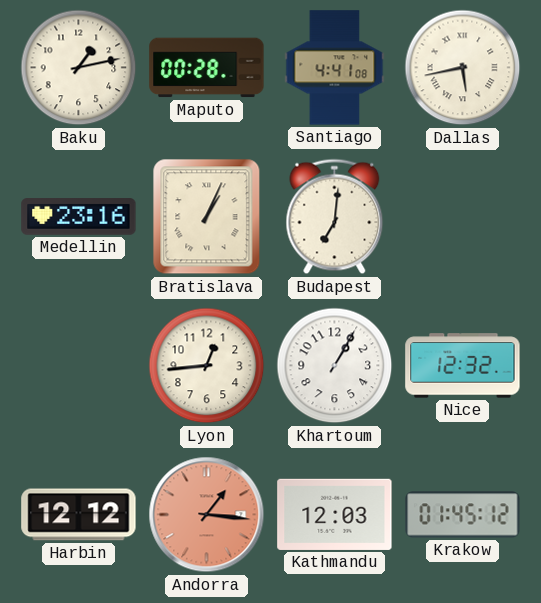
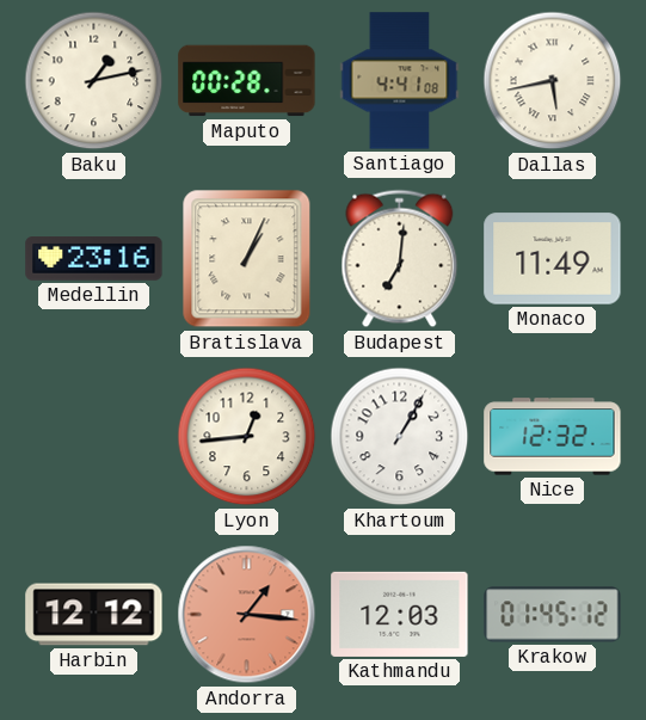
Monaco: none -> 11:49
